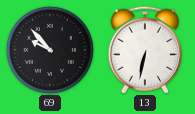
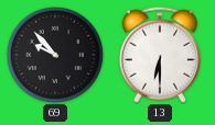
13: 6:32 -> 6:30
